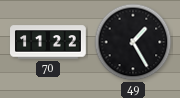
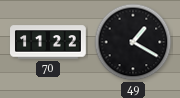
49: 1:25 -> 1:20
